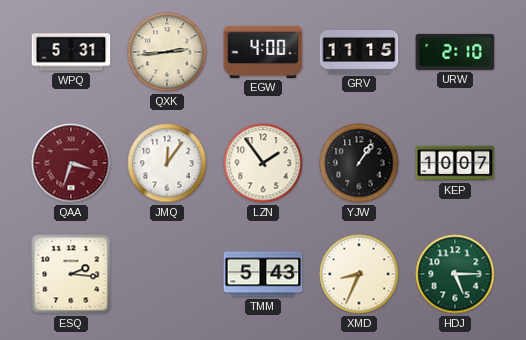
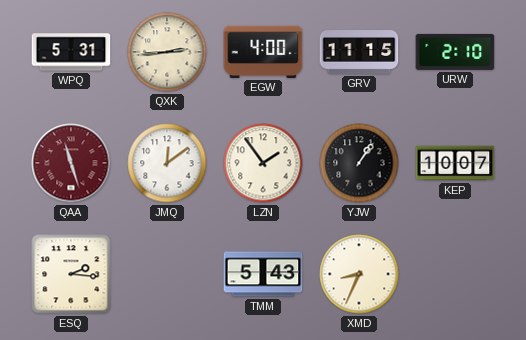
QAA: 3:33 -> 11:27
JMQ: 12:06 -> 12:09
HDJ: 5:15 -> none
